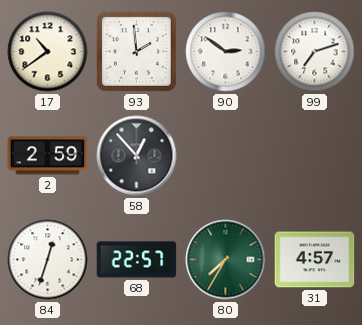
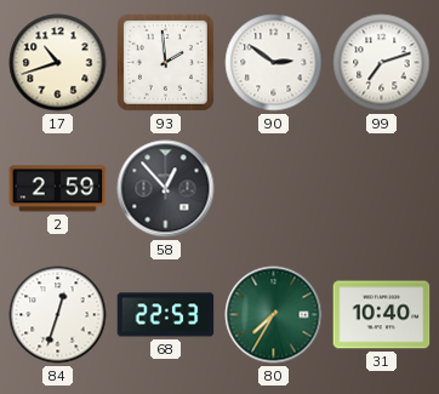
17: 10:39 -> 10:42
68: 22:57 -> 22:53
31: 4:57 -> 10:40
